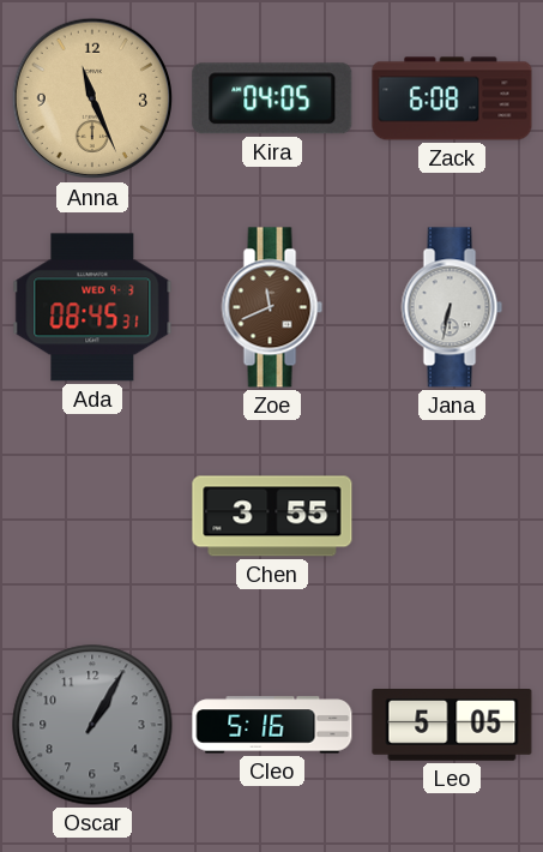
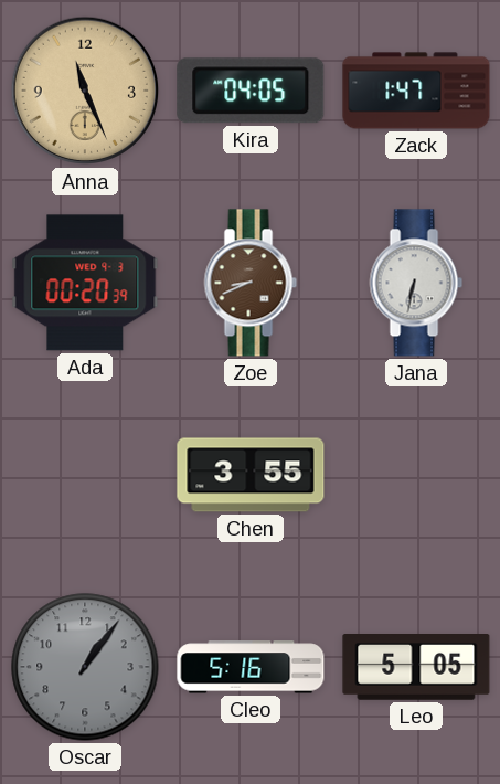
Zack: 6:08 -> 1:47
Ada: 08:45 -> 00:20
Zoe: 11:41 -> 8:41
Oscar: 1:05 -> 1:06
